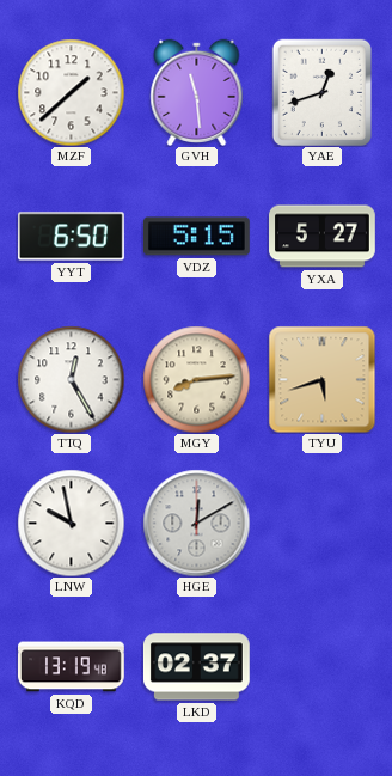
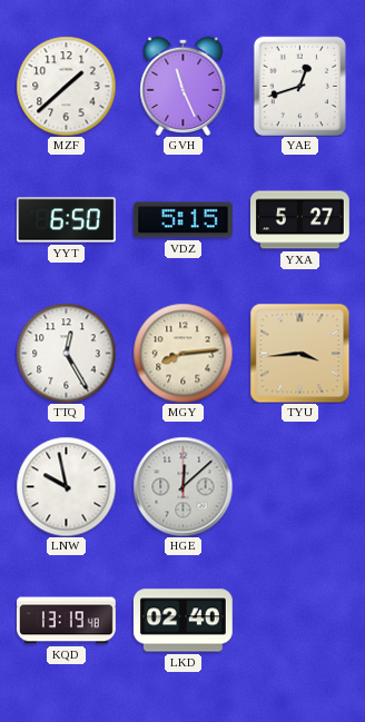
GVH: 11:29 -> 11:26
TYU: 5:42 -> 3:44
HGE: 12:10 -> 12:08
LKD: 02:37 -> 02:40
